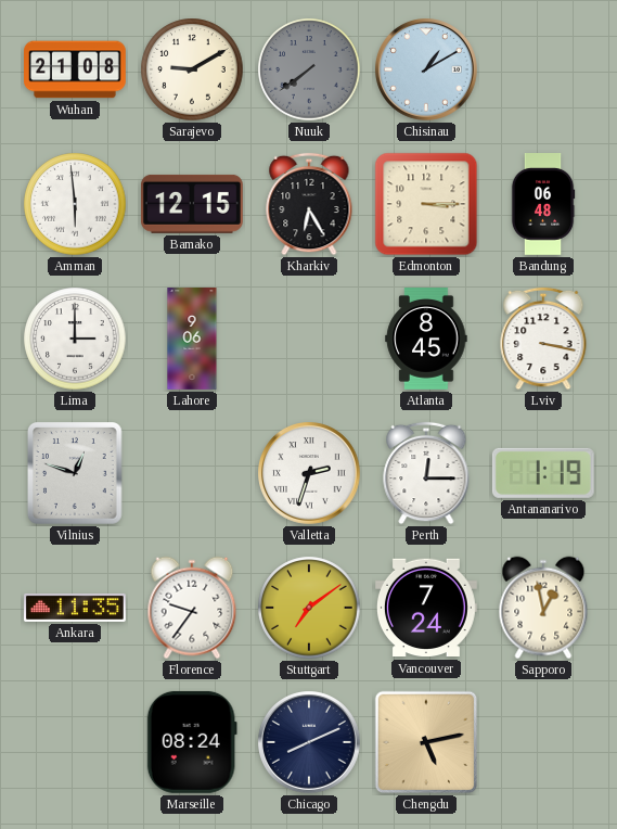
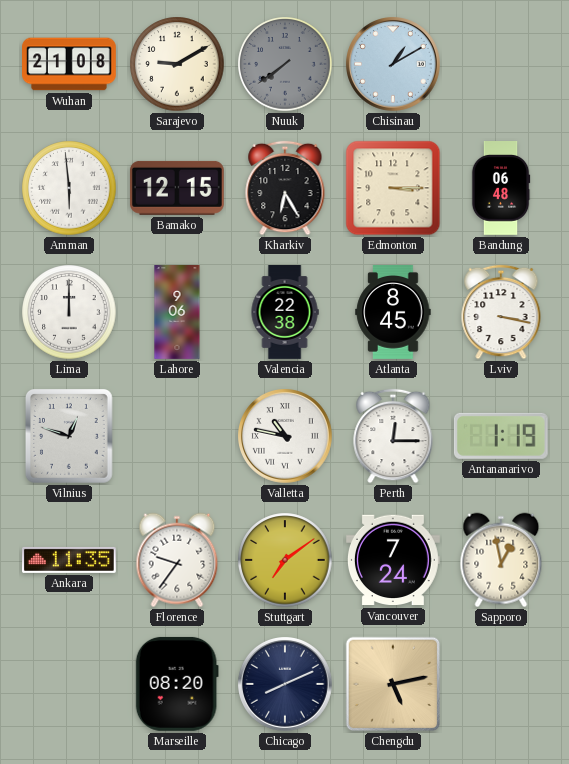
Lima: 3:00 -> 12:00
Valencia: none -> 22:38
Valletta: 2:33 -> 10:47
Marseille: 08:24 -> 08:20
